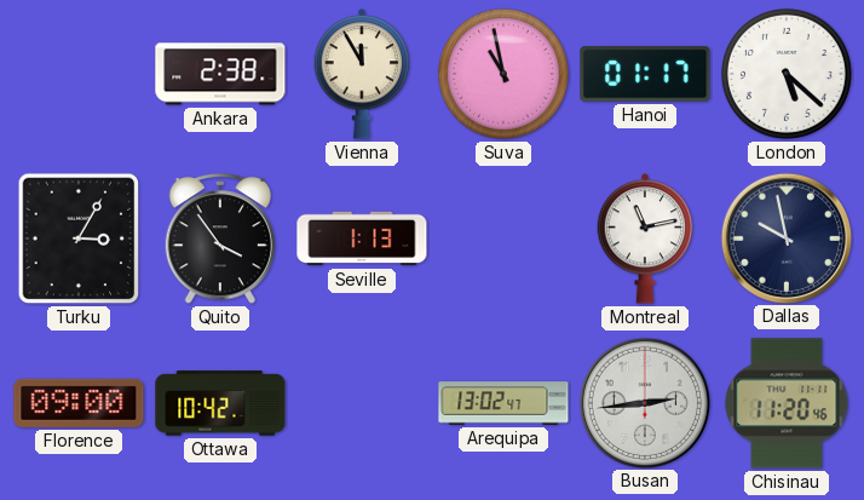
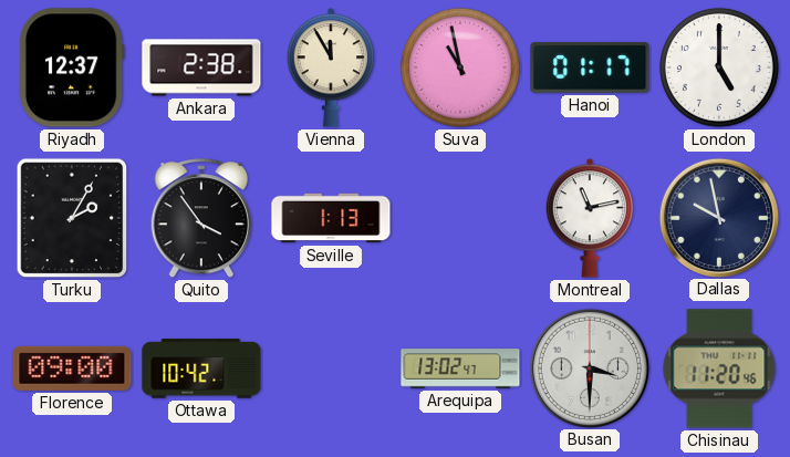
Riyadh: none -> 12:37
London: 5:22 -> 5:00
Turku: 3:05 -> 2:05
Busan: 2:44 -> 3:30
